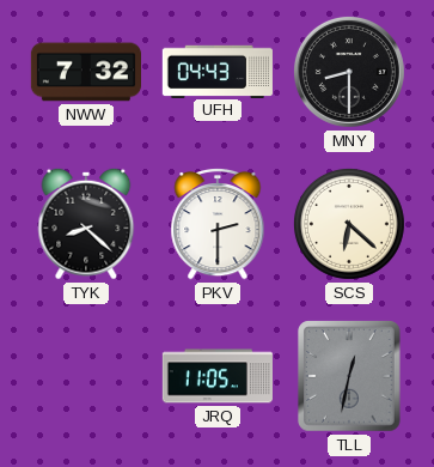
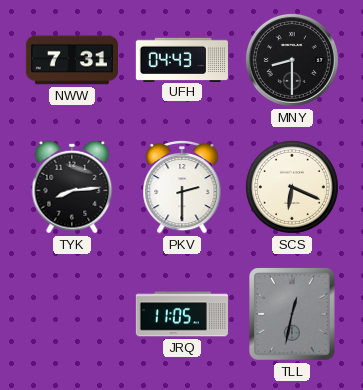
NWW: 7:32 -> 7:31
TYK: 8:22 -> 8:14
SCS: 6:22 -> 6:19
